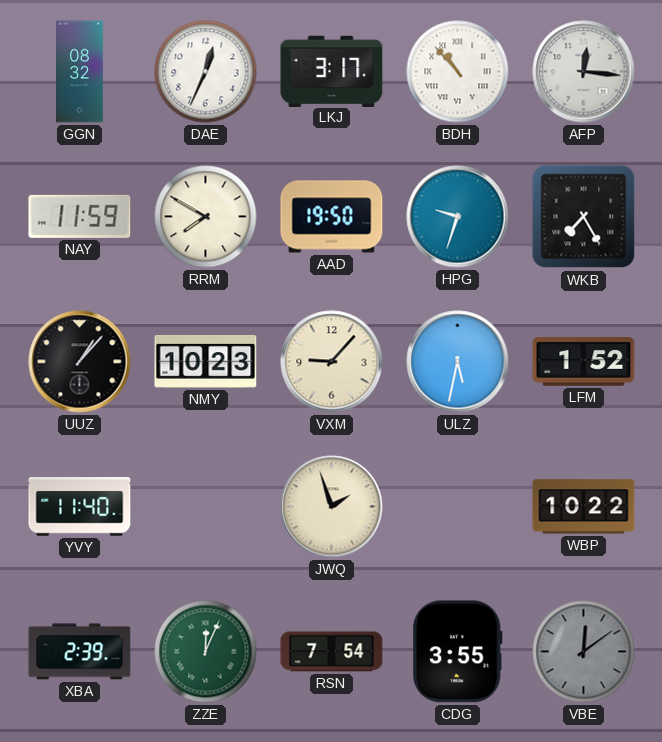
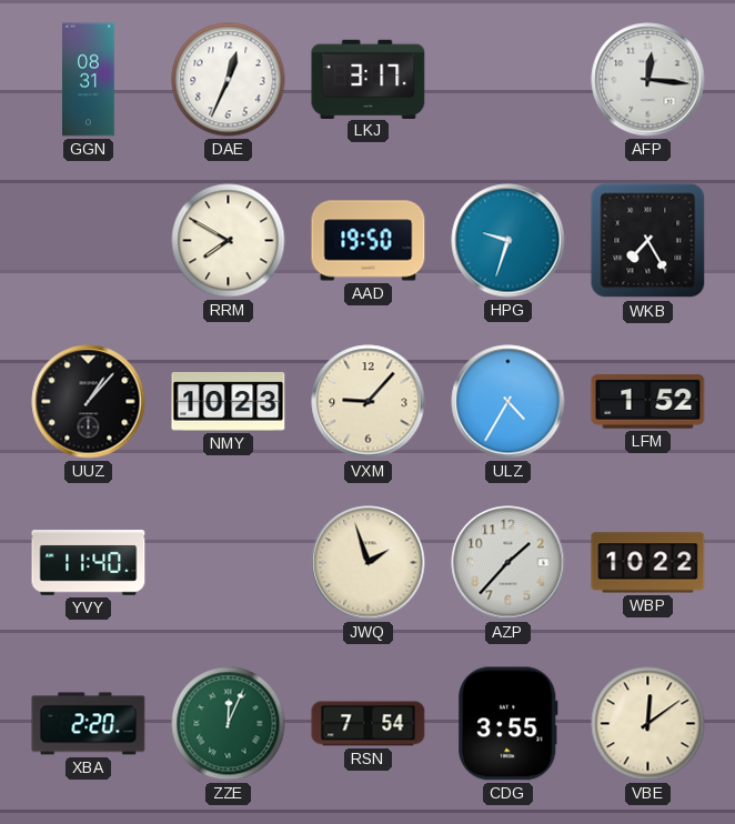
GGN: 08:32 -> 08:31
BDH: 10:53 -> none
NAY: 11:59 -> none
ULZ: 5:32 -> 4:35
AZP: none -> 1:37
XBA: 2:39 -> 2:20
VBE dial: grey -> cream
